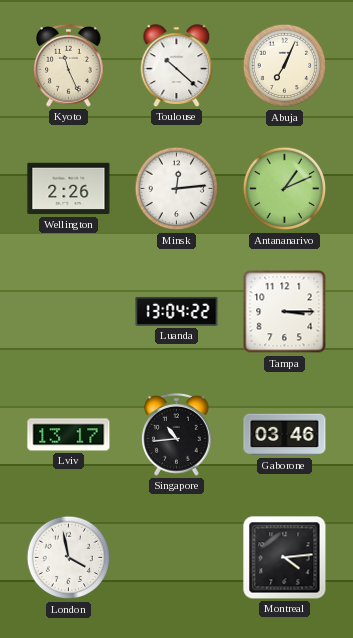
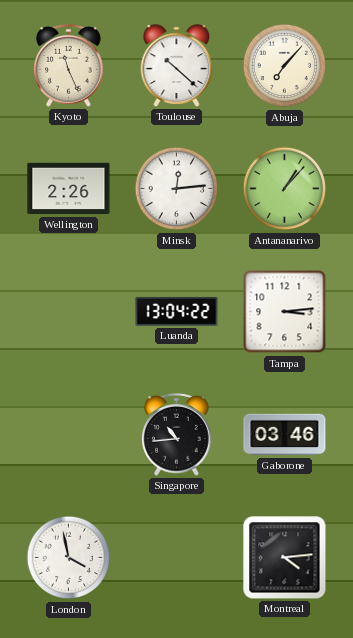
Abuja: 7:04 -> 7:07
Antananarivo: 1:11 -> 1:07
Tampa: 3:15 -> 3:14
Lviv: 13:17 -> none
